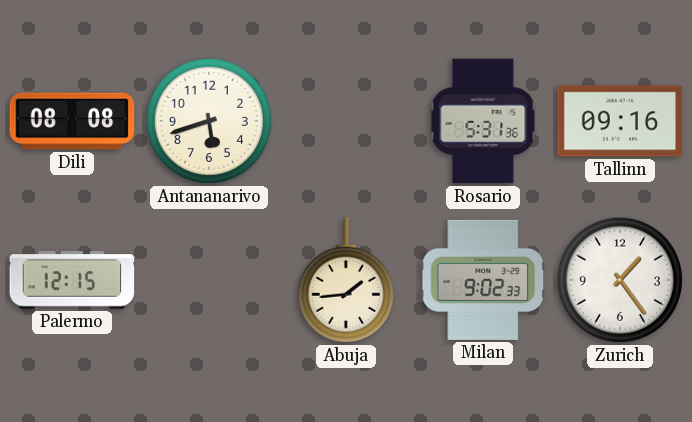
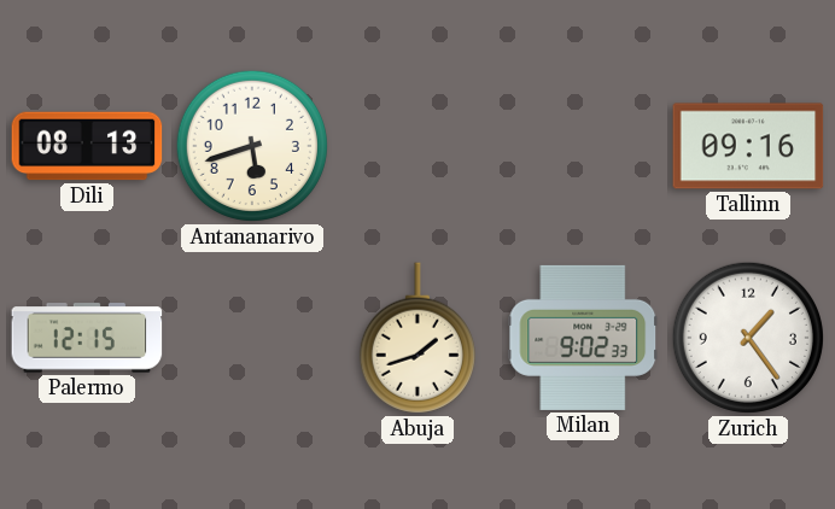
Dili: 08:08 -> 08:13
Rosario: 5:31 -> none
Abuja: 1:44 -> 1:42
